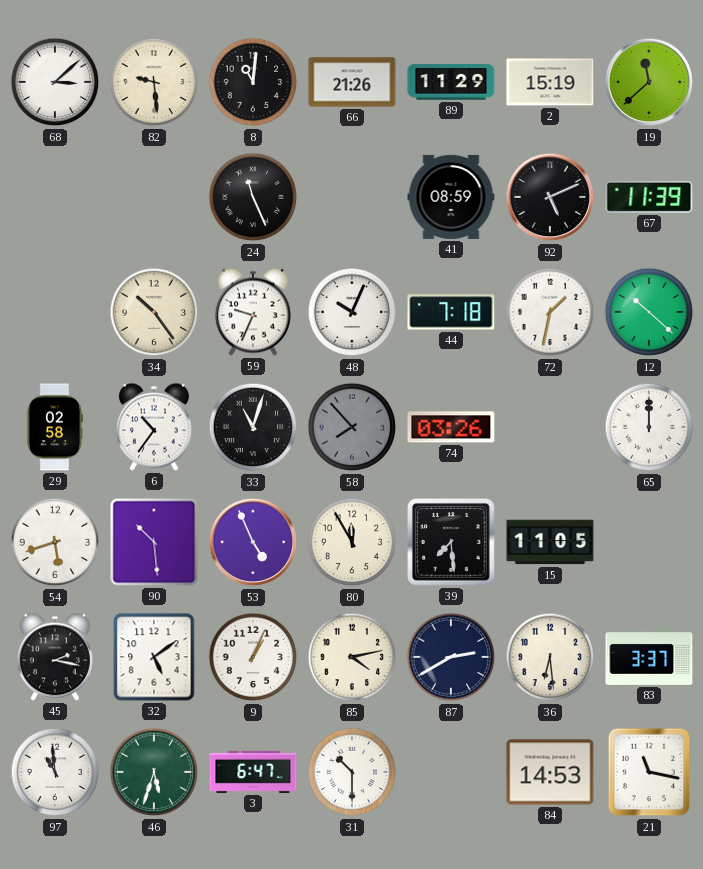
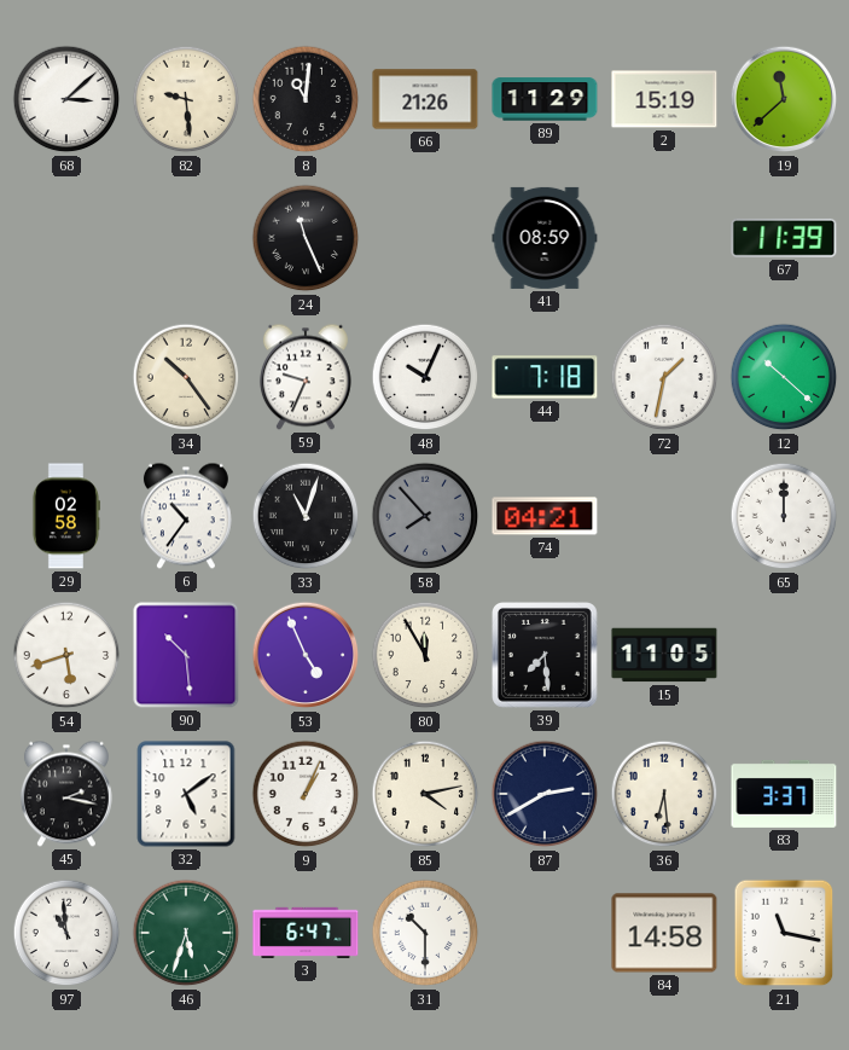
92: 5:11 -> none
74: 03:26 -> 04:21
84: 14:53 -> 14:58
